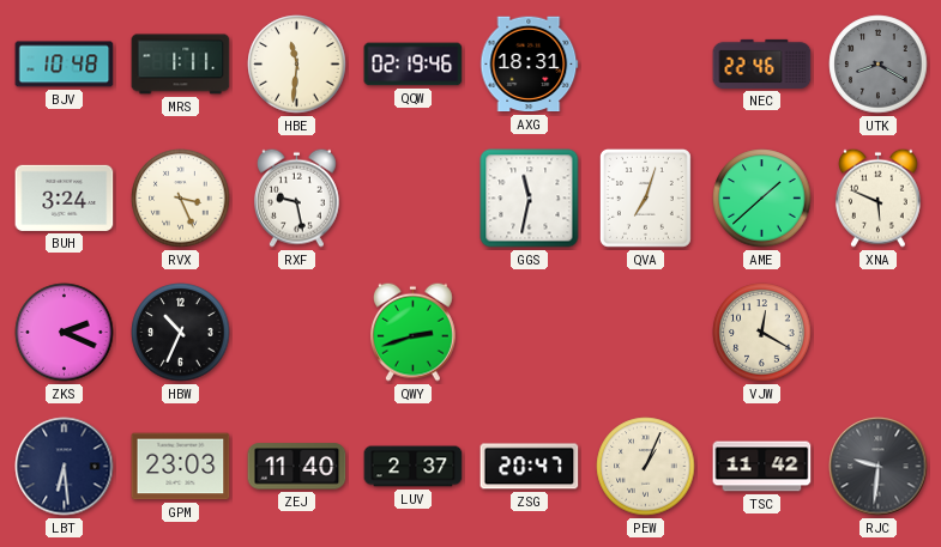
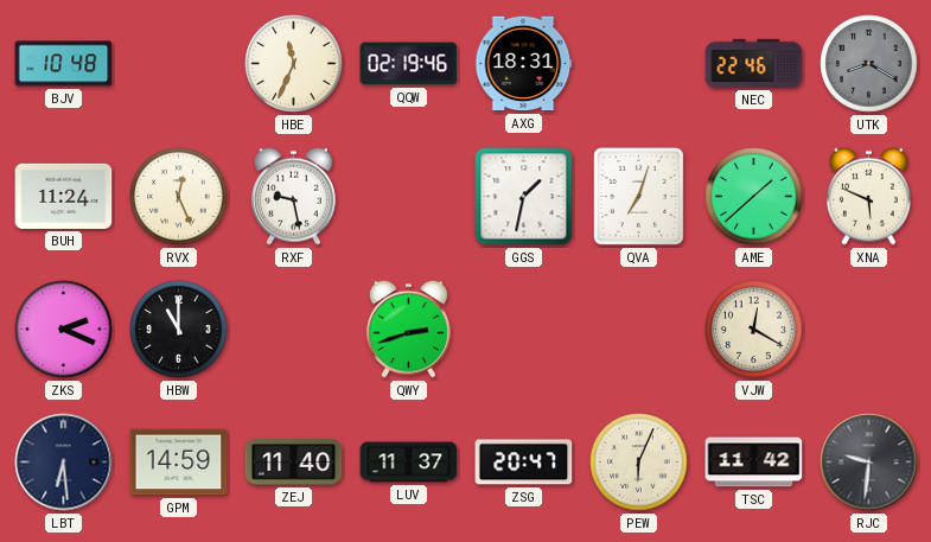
MRS: 1:11 -> none
HBE: 11:31 -> 11:34
BUH: 3:24 -> 11:24
RVX: 3:26 -> 12:26
GGS: 11:32 -> 1:32
HBW: 10:34 -> 11:00
GPM: 23:03 -> 14:59
LUV: 2:37 -> 11:37
PEW: 1:04 -> 6:04
